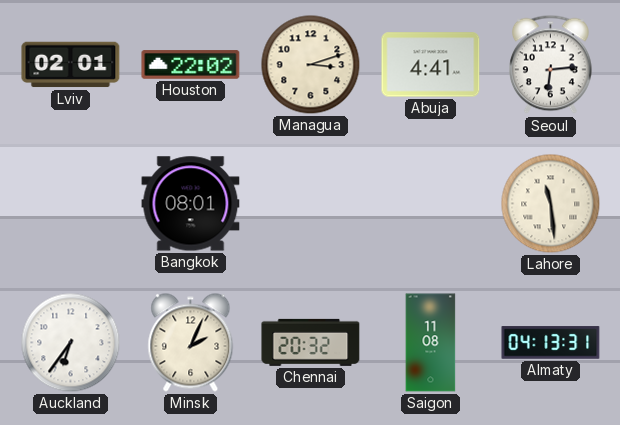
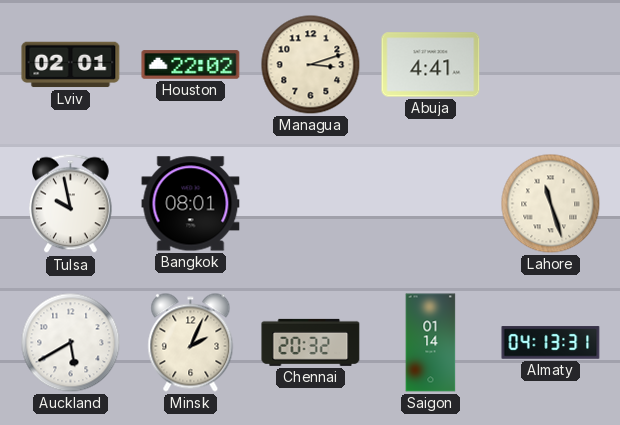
Seoul: 6:14 -> none
Tulsa: none -> 9:58
Lahore: 11:29 -> 11:27
Auckland: 6:36 -> 5:40
Saigon: 11:08 -> 01:14
